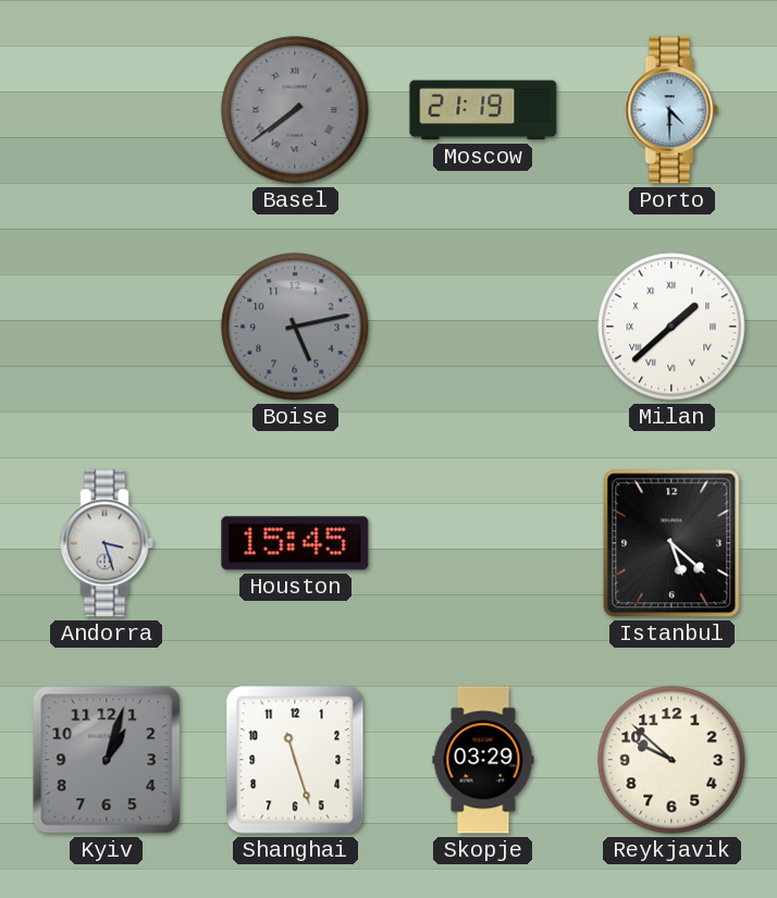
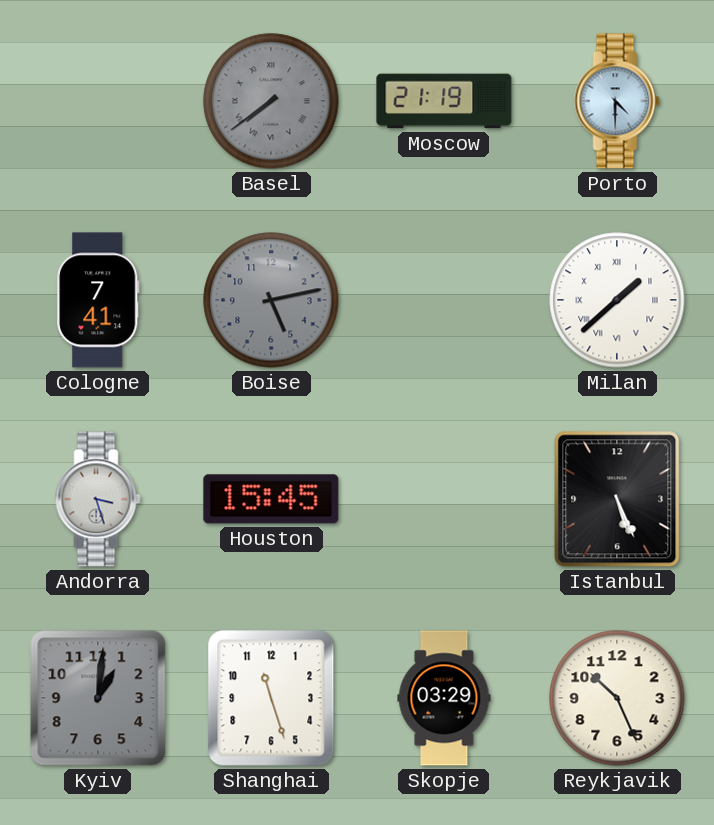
Cologne: none -> 7:41
Istanbul: 5:22 -> 5:26
Kyiv: 1:03 -> 1:01
Reykjavik: 9:52 -> 10:26
